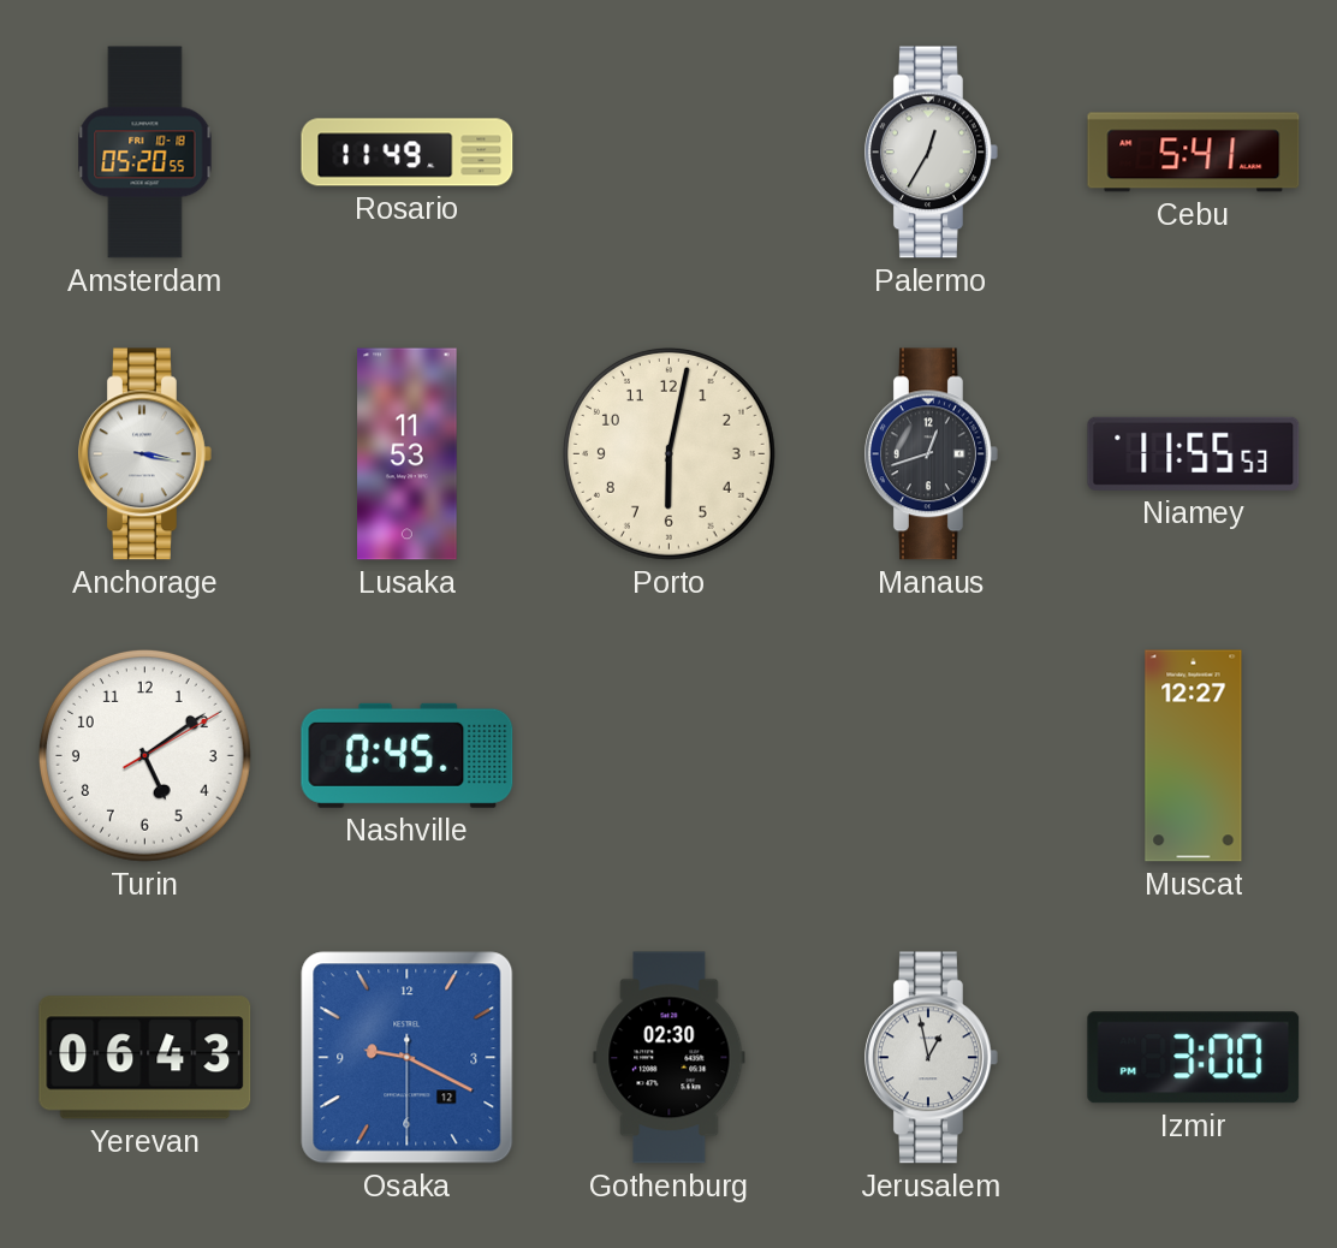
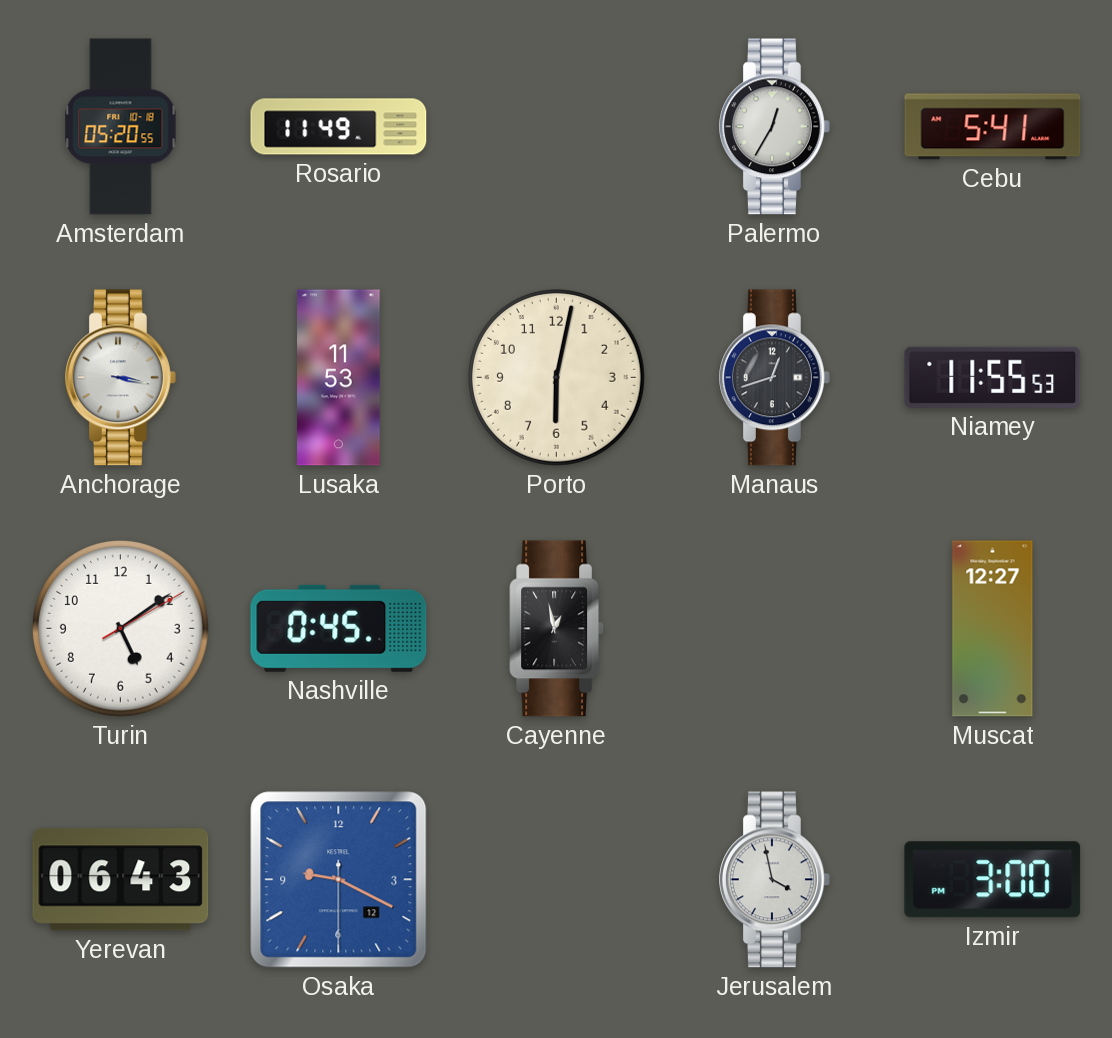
Cayenne: none -> 12:58
Gothenburg: 02:30 -> none
Jerusalem: 12:58 -> 3:58
